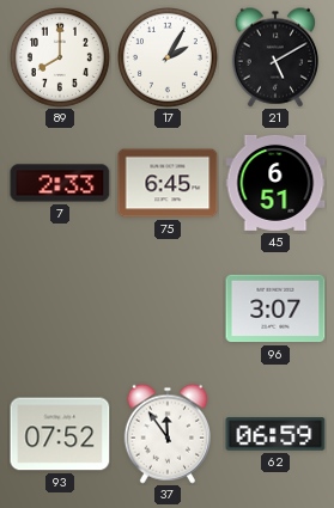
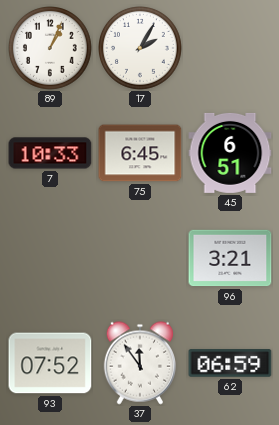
89: 8:00 -> 1:04
21: 5:10 -> none
7: 2:33 -> 10:33
96: 3:07 -> 3:21
